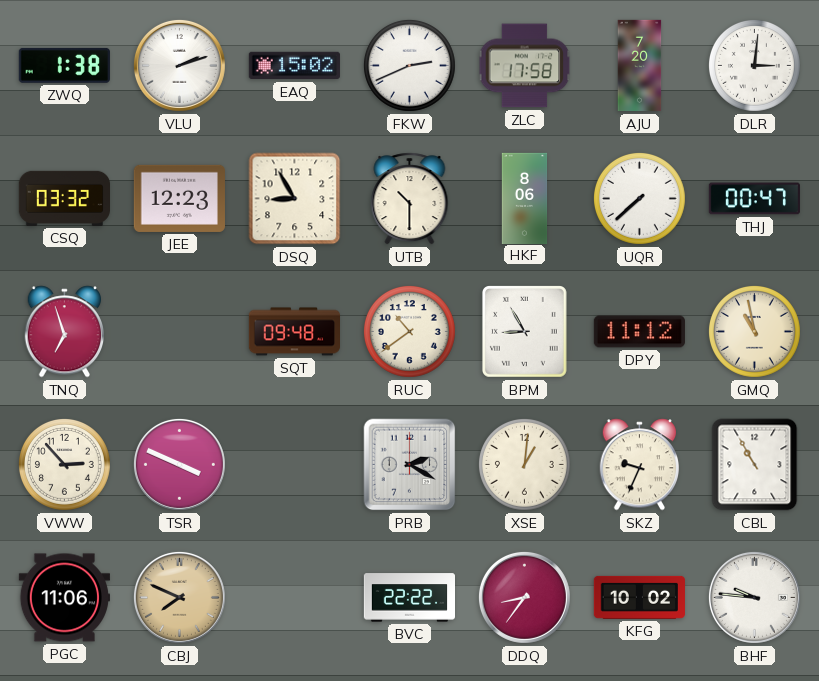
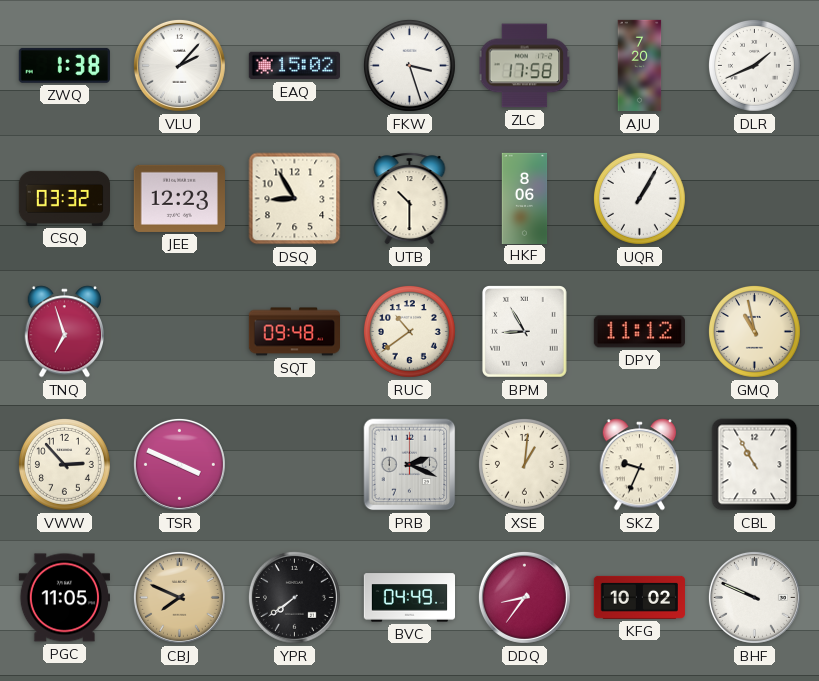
VLU: 2:12 -> 2:07
FKW: 2:41 -> 3:27
DLR: 3:01 -> 1:41
UQR: 7:38 -> 1:05
THJ: 00:47 -> none
PRB: 2:20 -> 2:19
PGC: 11:06 -> 11:05
YPR: none -> 7:39
BVC: 22:22 -> 04:49
BHF: 9:46 -> 9:49
